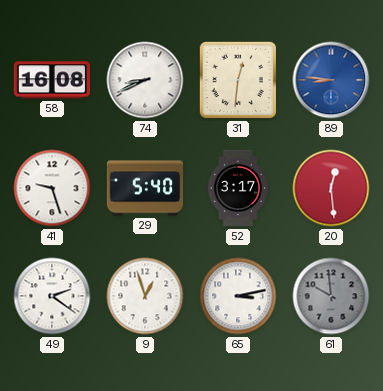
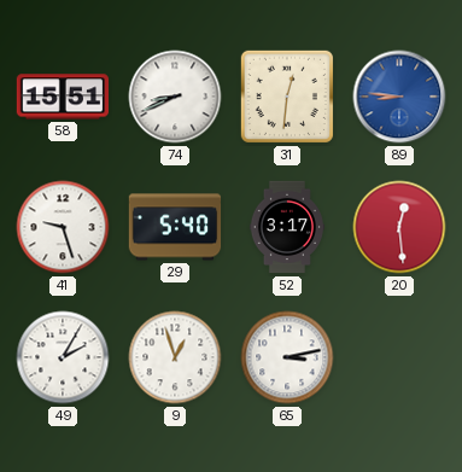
58: 16:08 -> 15:51
49: 2:21 -> 2:05
61: 9:59 -> none
